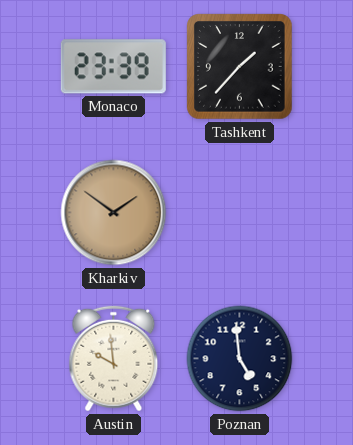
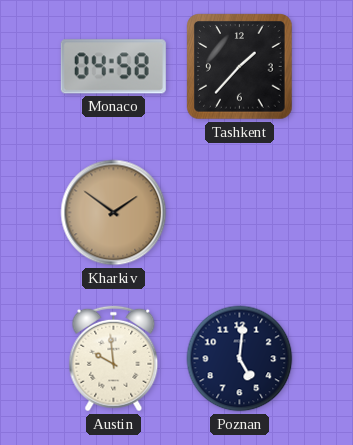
Monaco: 23:39 -> 04:58
Poznan: 4:59 -> 5:01
